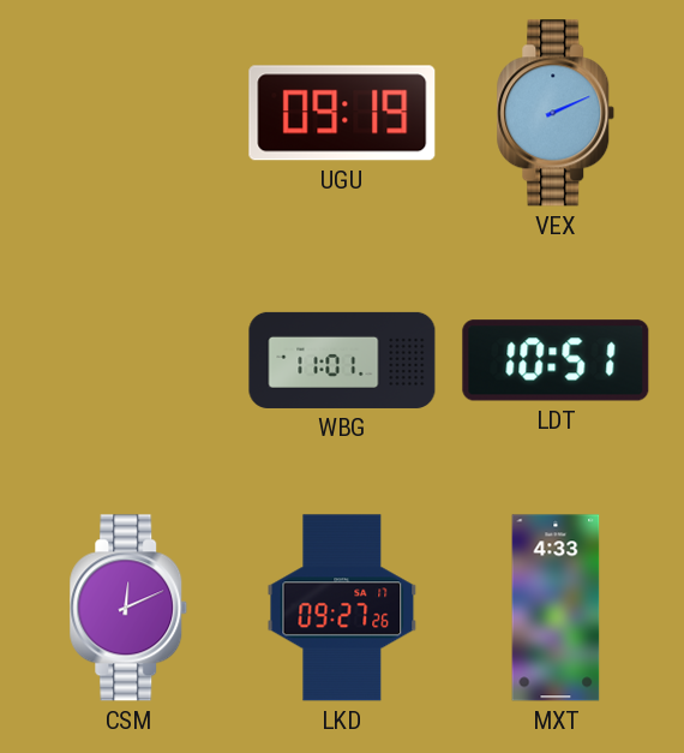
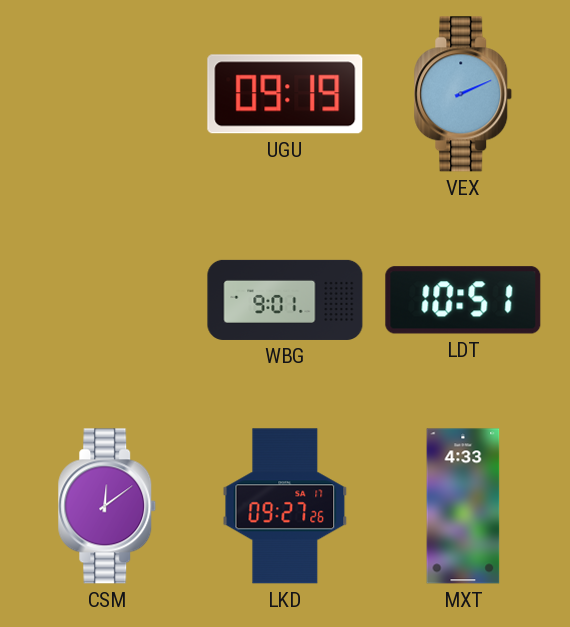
WBG: 11:01 -> 9:01
CSM: 12:11 -> 12:09
